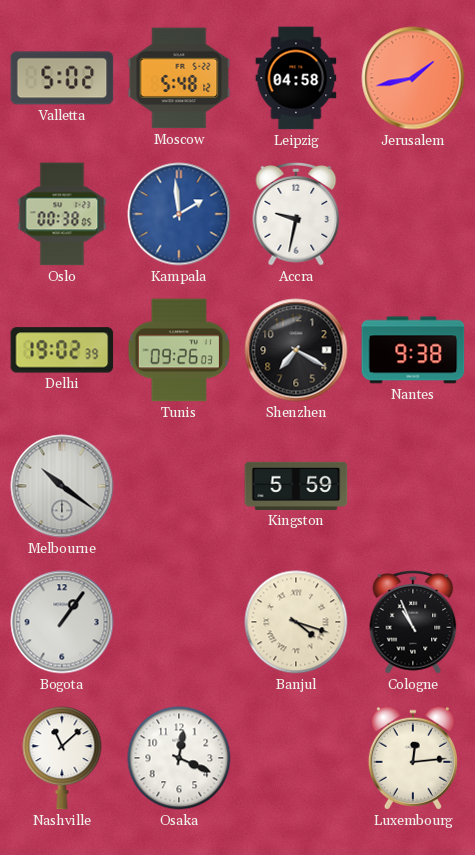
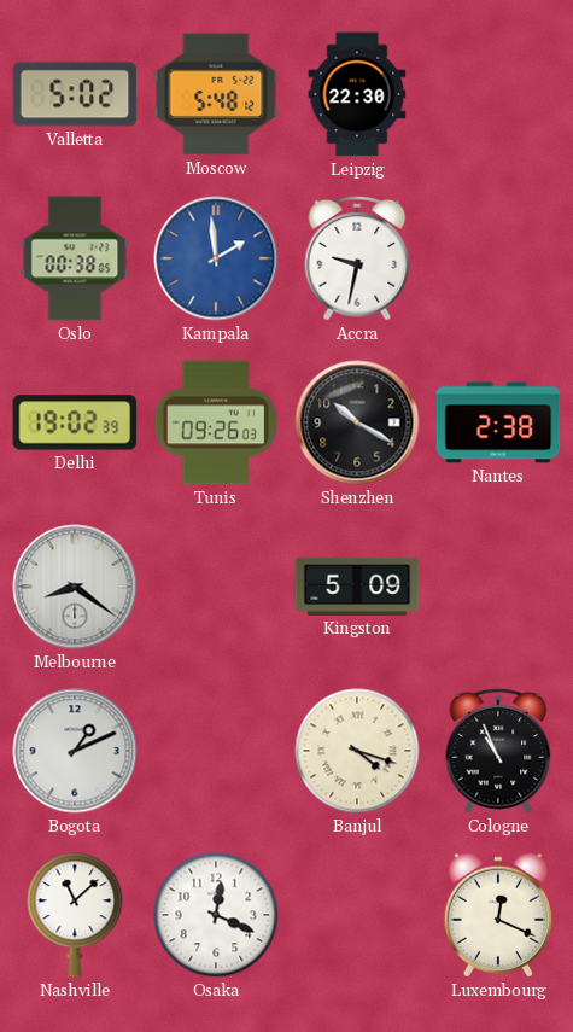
Leipzig: 04:58 -> 22:30
Jerusalem: 1:43 -> none
Shenzhen: 7:20 -> 10:20
Nantes: 9:38 -> 2:38
Melbourne: 10:21 -> 8:21
Kingston: 5:59 -> 5:09
Bogota: 1:06 -> 1:11
Luxembourg: 12:14 -> 12:19
